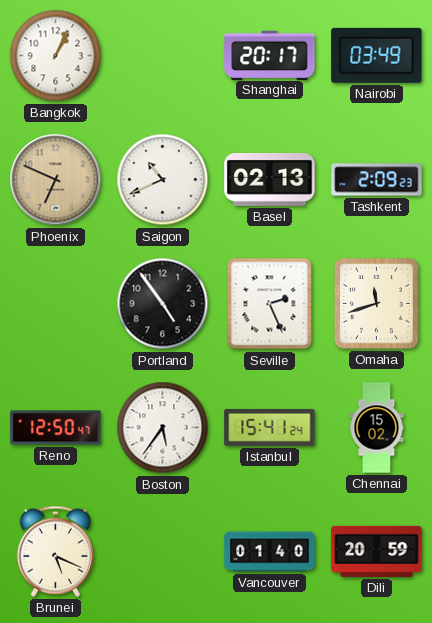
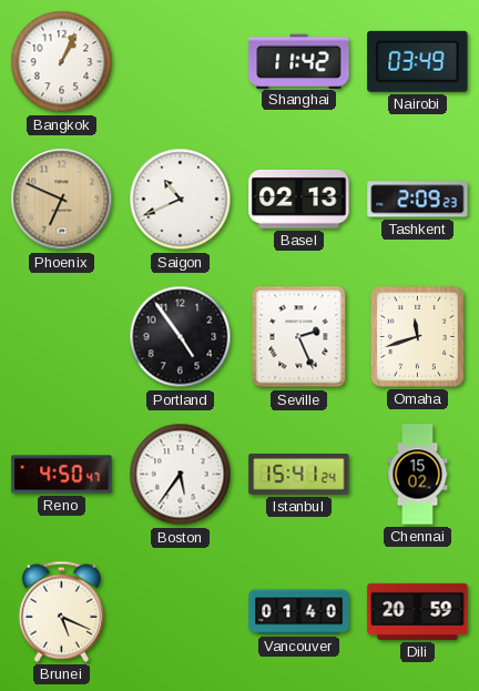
Shanghai: 20:17 -> 11:42
Reno: 12:50 -> 4:50
